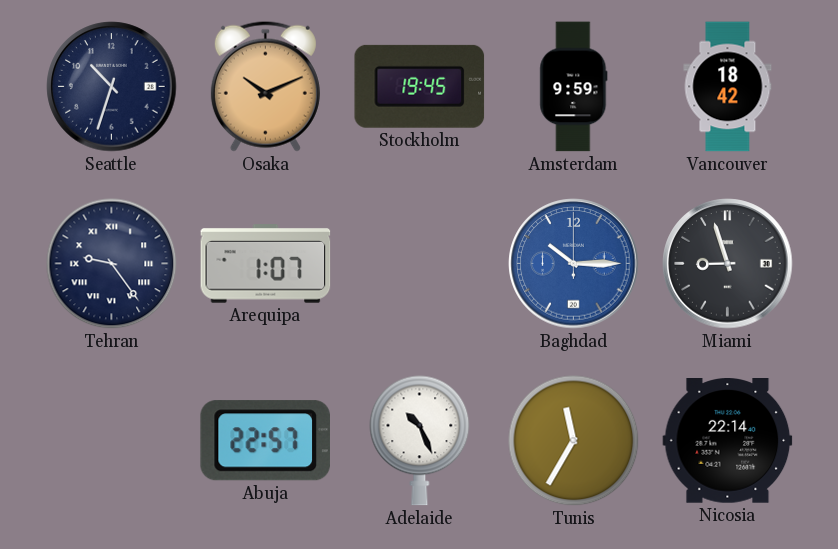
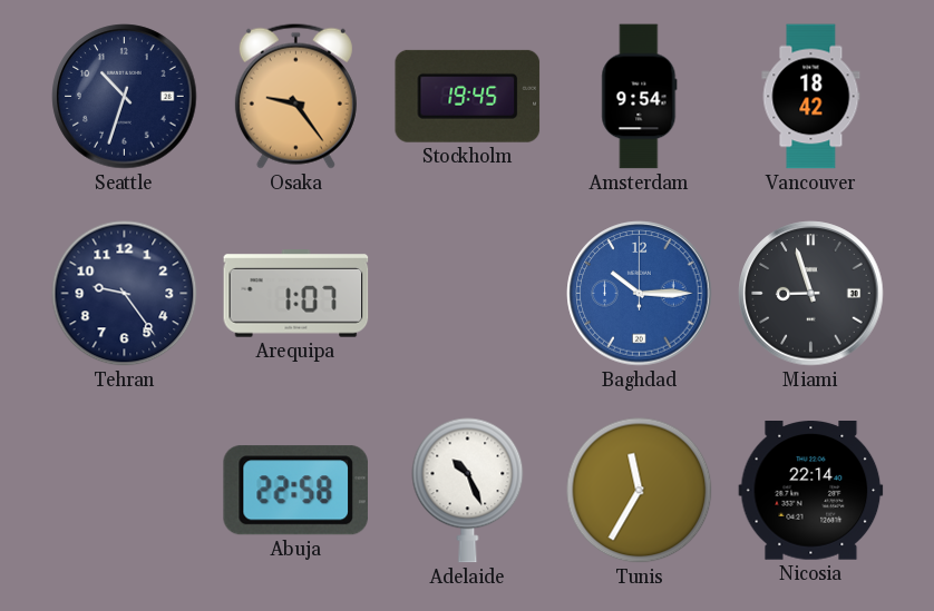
Osaka: 10:11 -> 9:24
Amsterdam: 9:59 -> 9:54
Tehran numerals: Roman -> Arabic
Abuja: 22:57 -> 22:58
